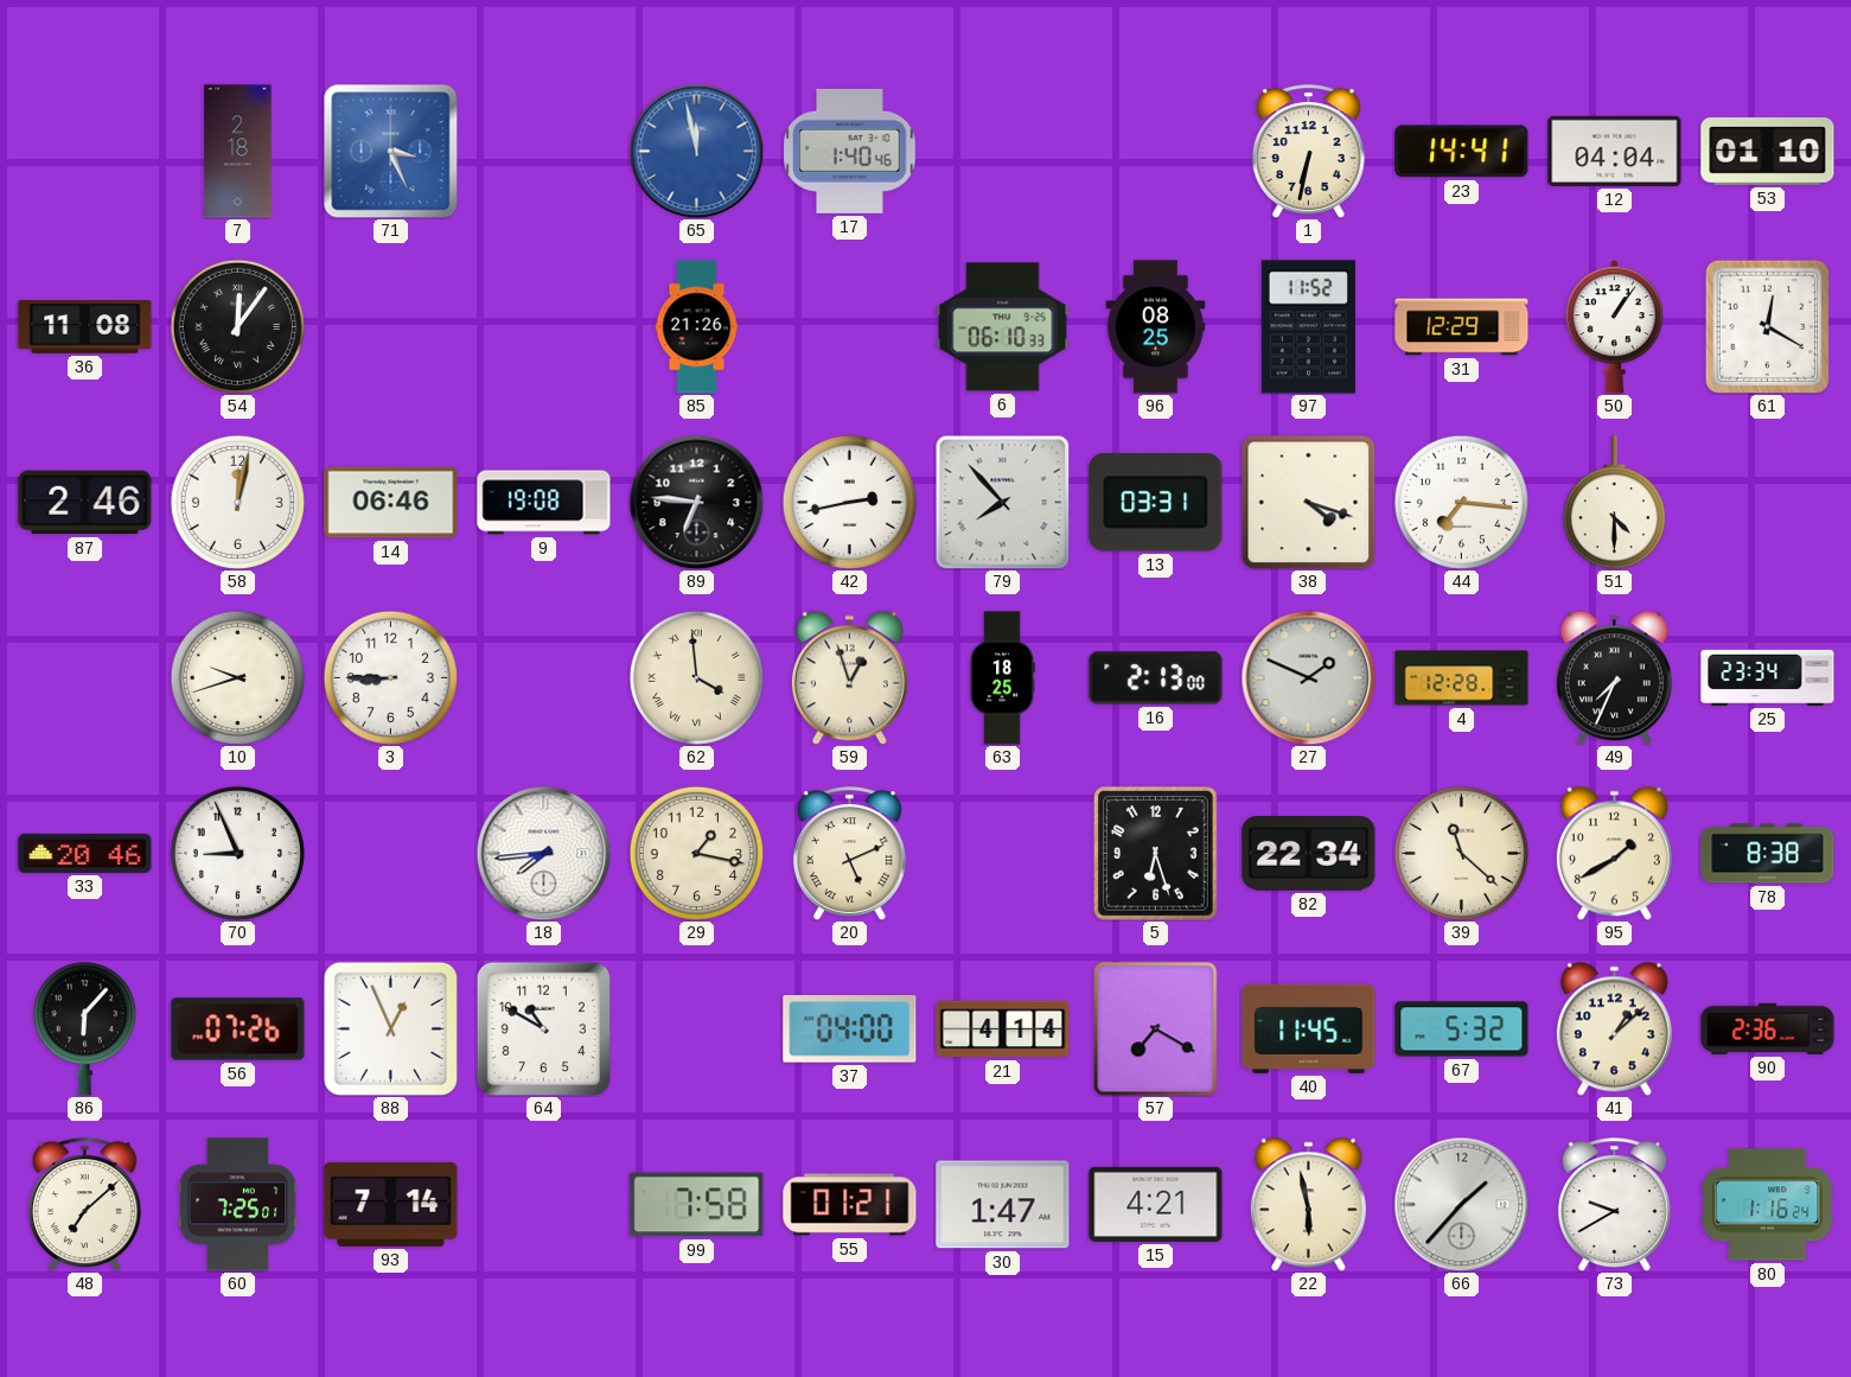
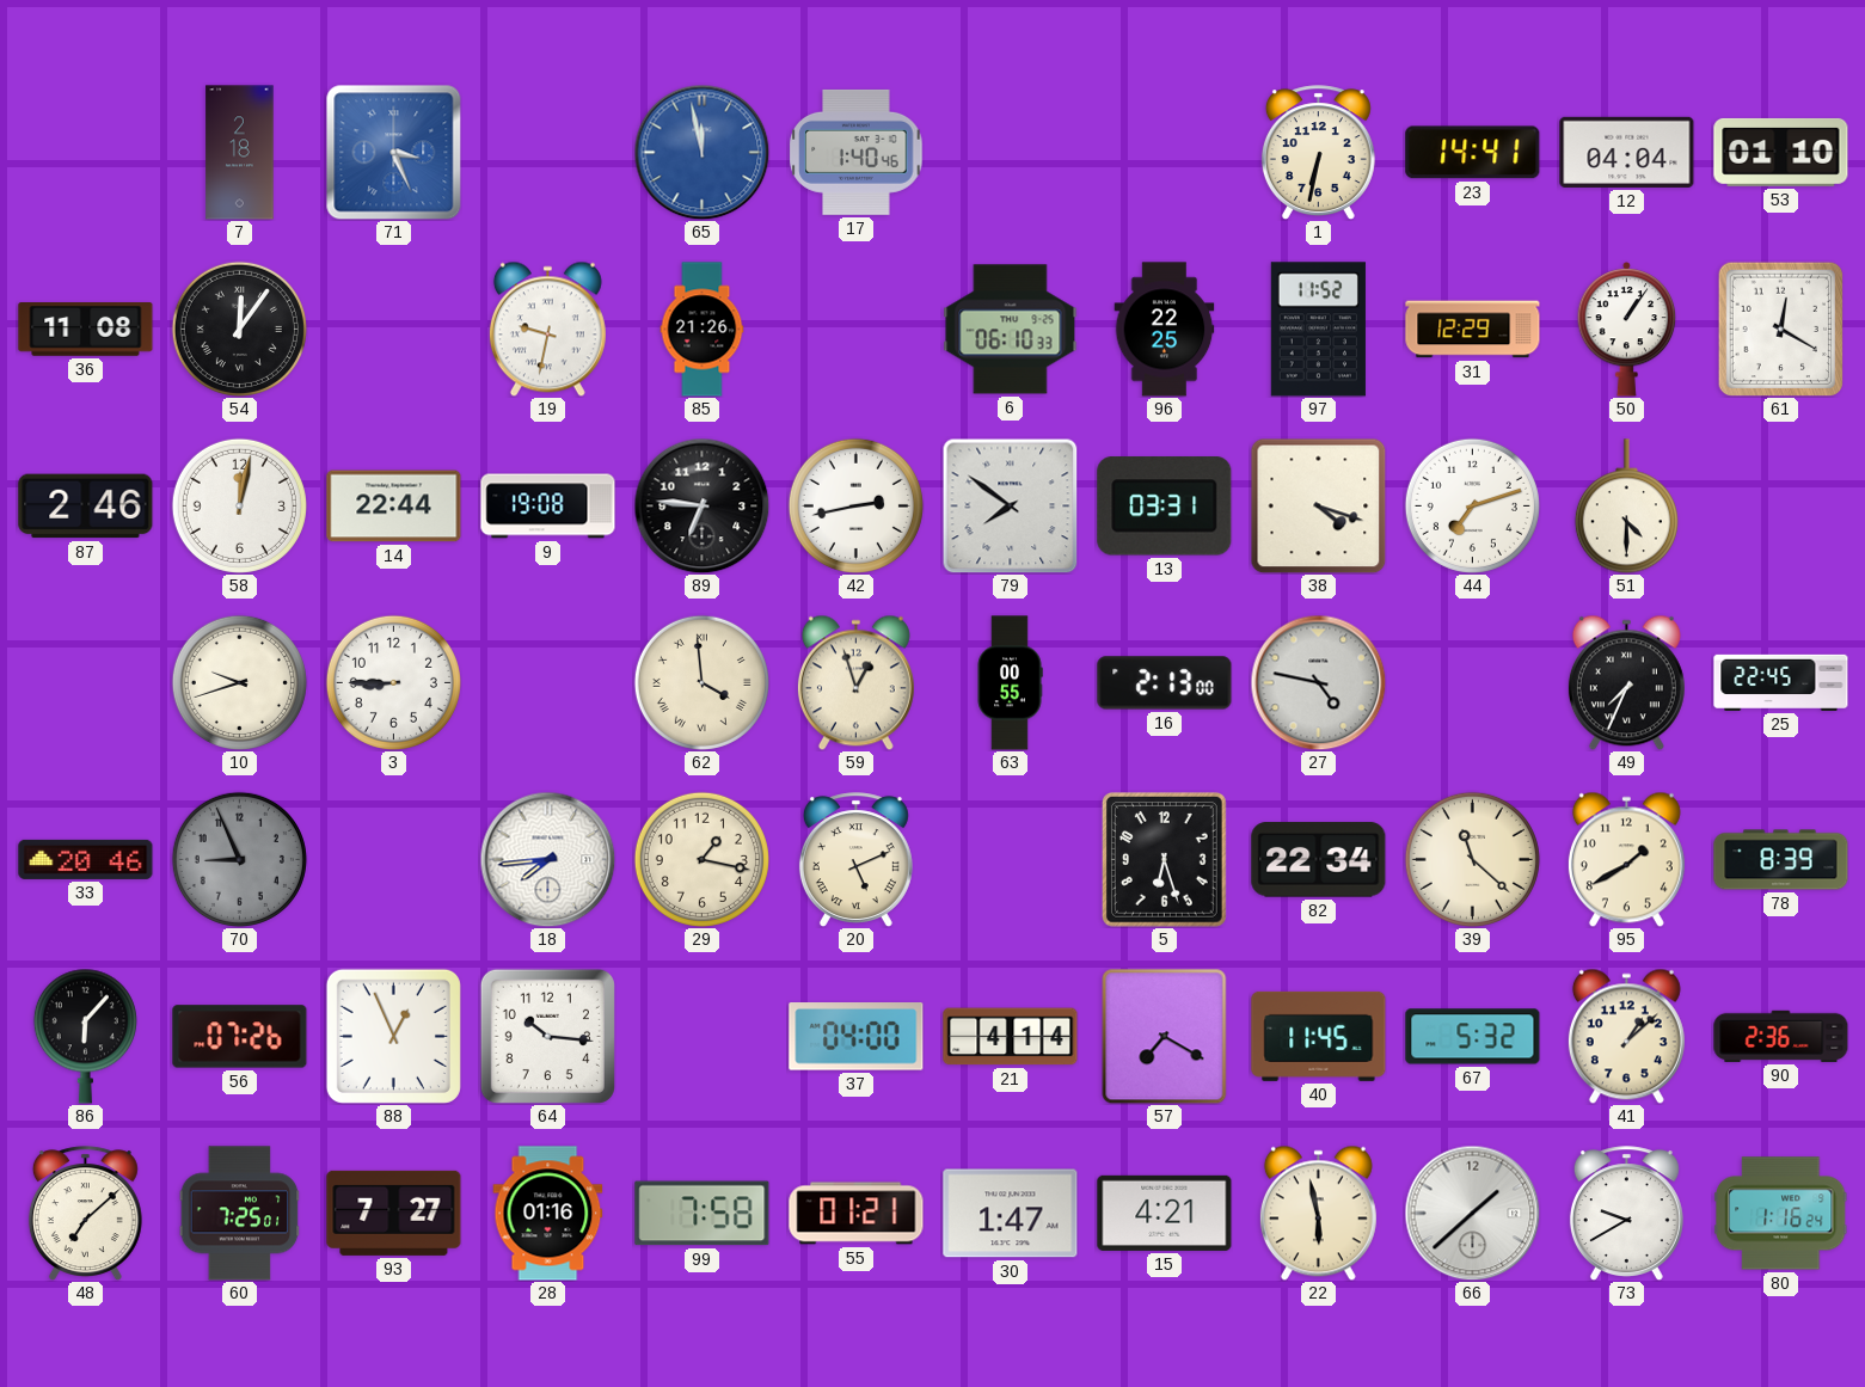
19: none -> 9:32
96: 08:25 -> 22:25
14: 06:46 -> 22:44
79: 7:53 -> 7:51
44: 7:16 -> 7:12
63: 18:25 -> 00:55
27: 1:49 -> 4:47
4: 12:28 -> none
25: 23:34 -> 22:45
70 dial: white -> grey
78: 8:38 -> 8:39
64: 10:50 -> 10:16
93: 7:14 -> 7:27
28: none -> 01:16
66: 1:37 -> 1:38
